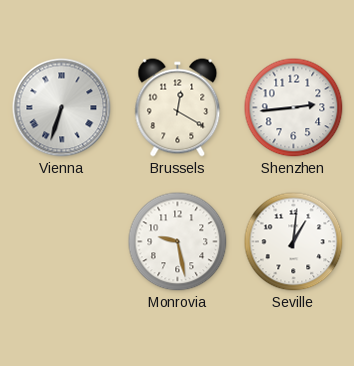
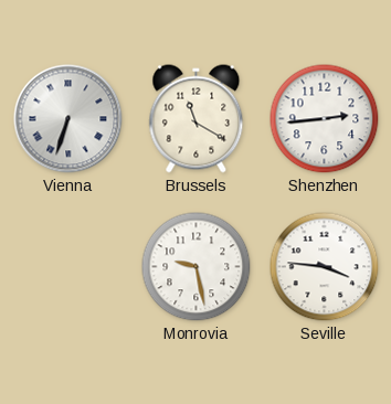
Brussels: 12:20 -> 11:20
Seville: 1:01 -> 3:46
